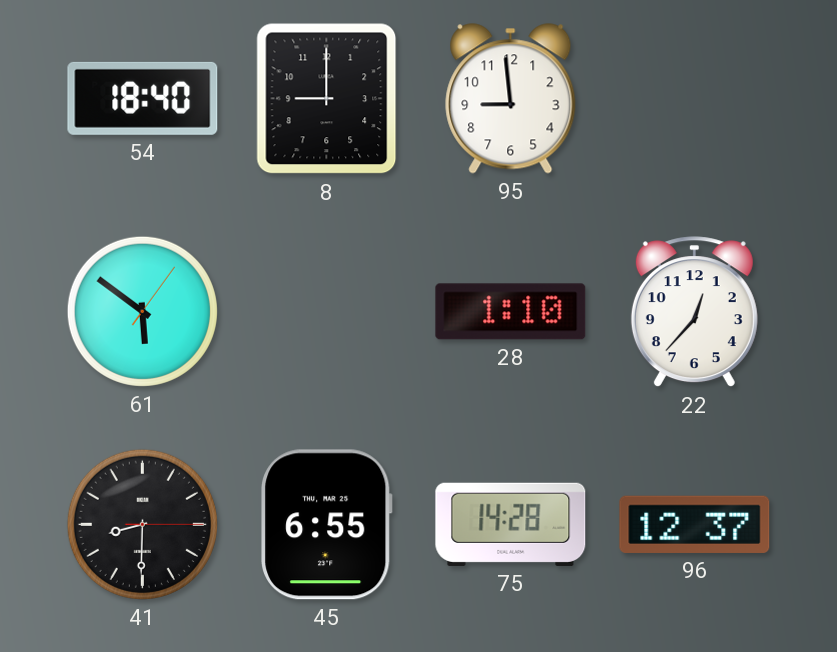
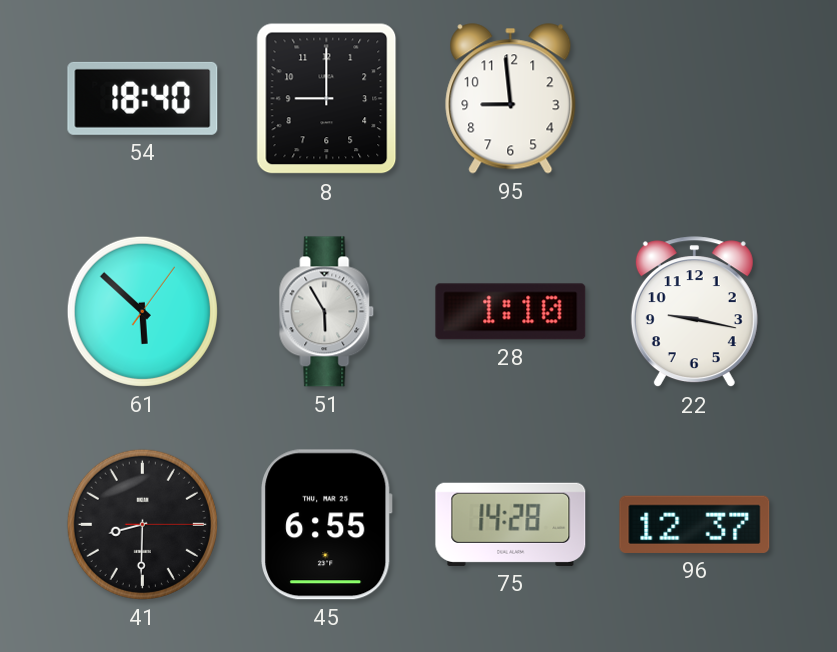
61: 5:51 -> 5:52
51: none -> 5:55
22: 12:37 -> 9:17
